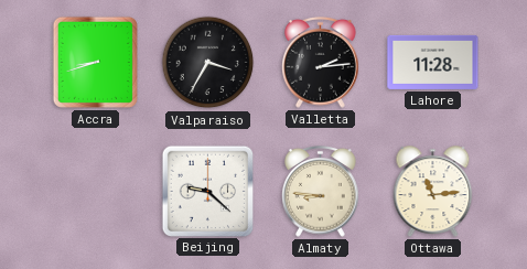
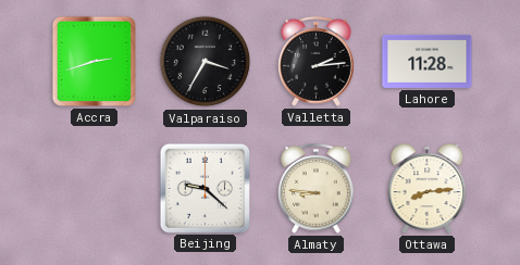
Accra: 8:42 -> 2:42
Ottawa: 11:14 -> 8:14
